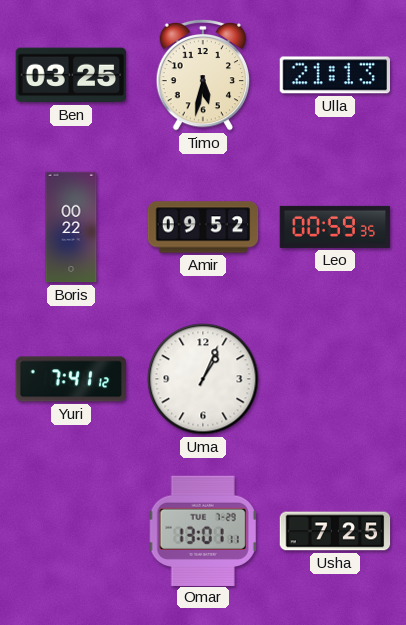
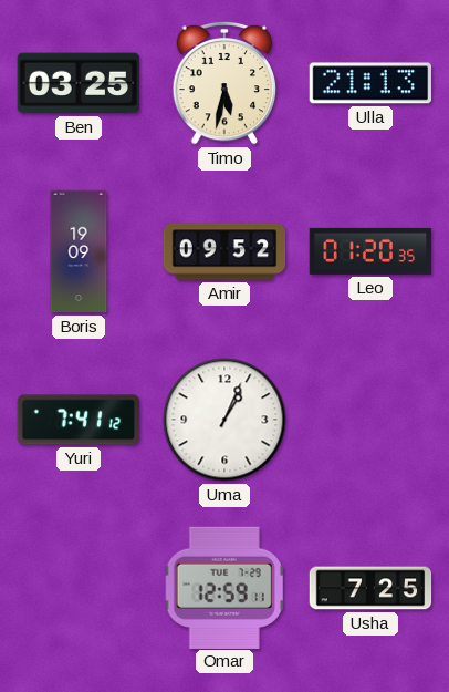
Boris: 00:22 -> 19:09
Leo: 00:59 -> 01:20
Omar: 13:01 -> 12:59
